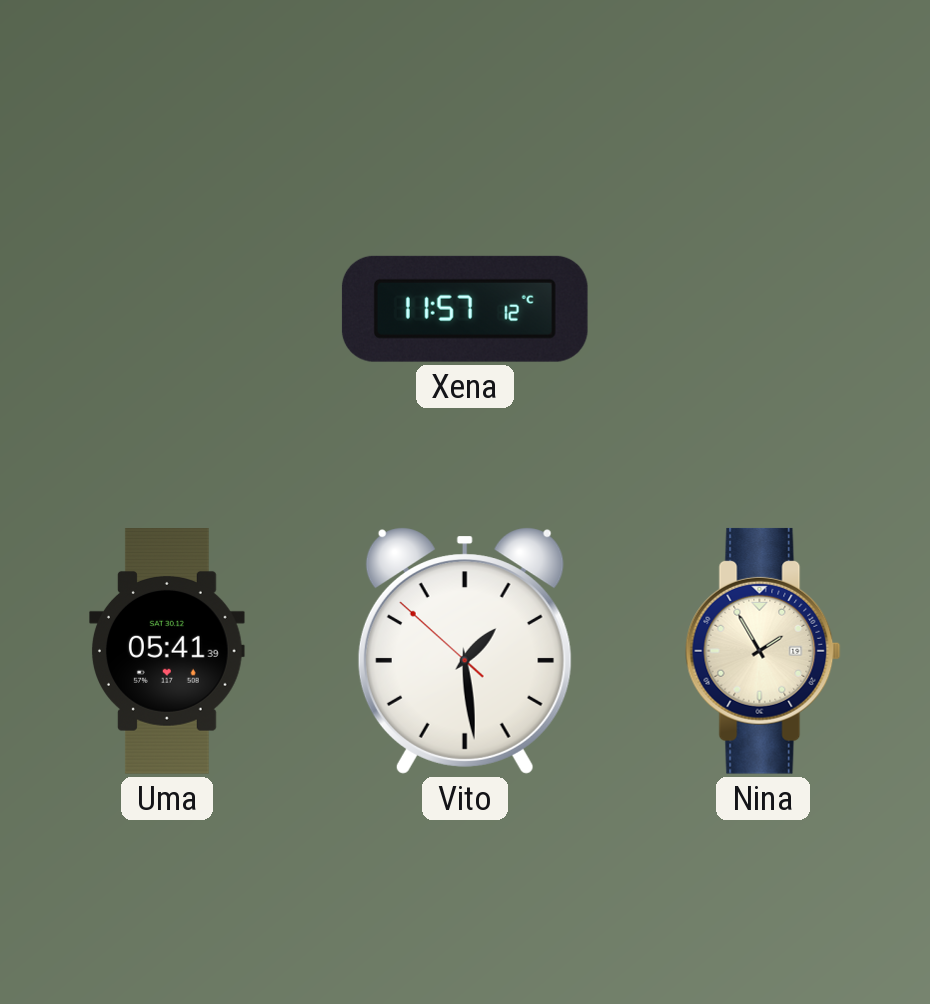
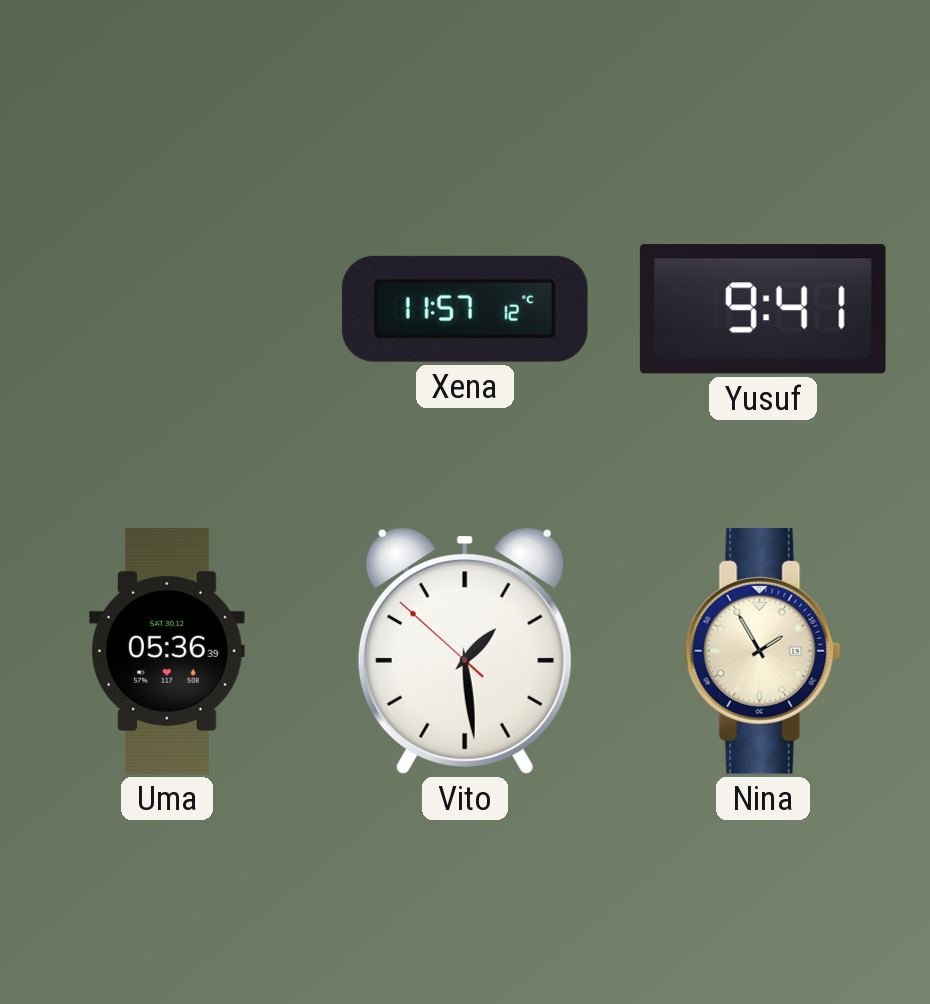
Yusuf: none -> 9:41
Uma: 05:41 -> 05:36
